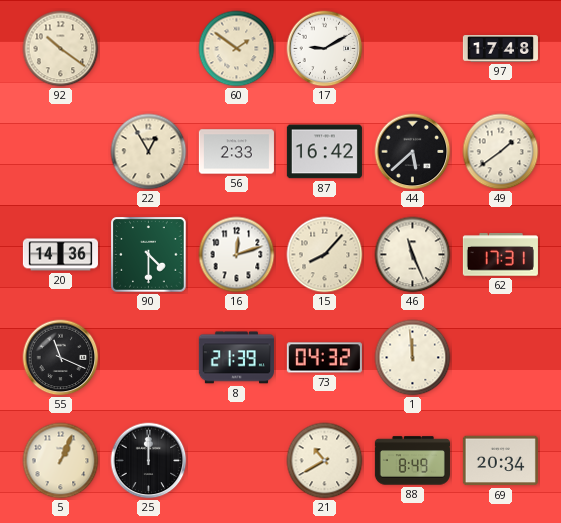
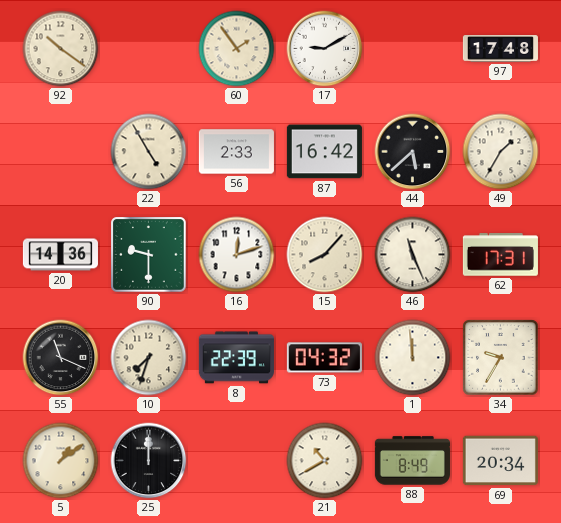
60: 1:51 -> 1:54
22: 12:55 -> 4:55
49: 1:39 -> 1:35
90: 4:30 -> 9:30
10: none -> 7:33
8: 21:39 -> 22:39
34: none -> 9:35
5: 1:04 -> 1:09
